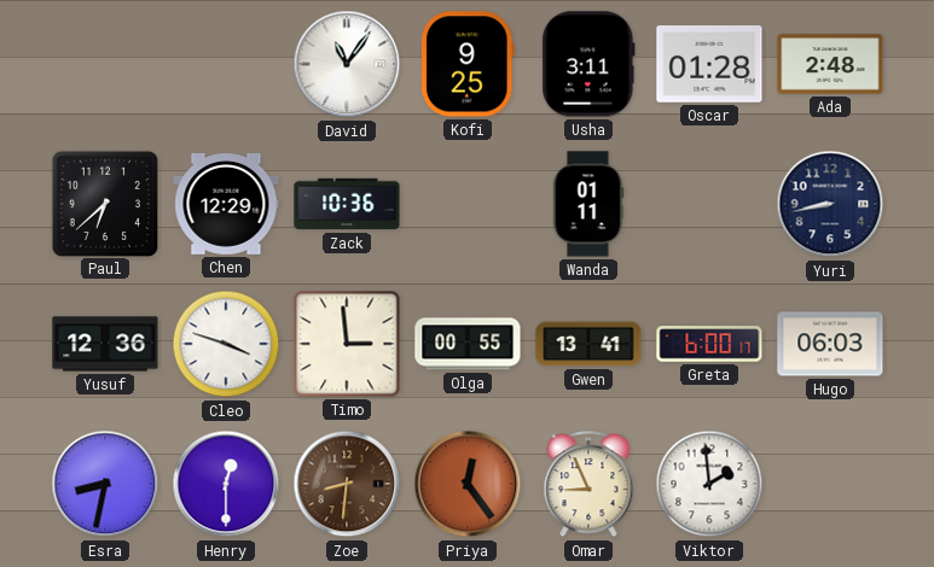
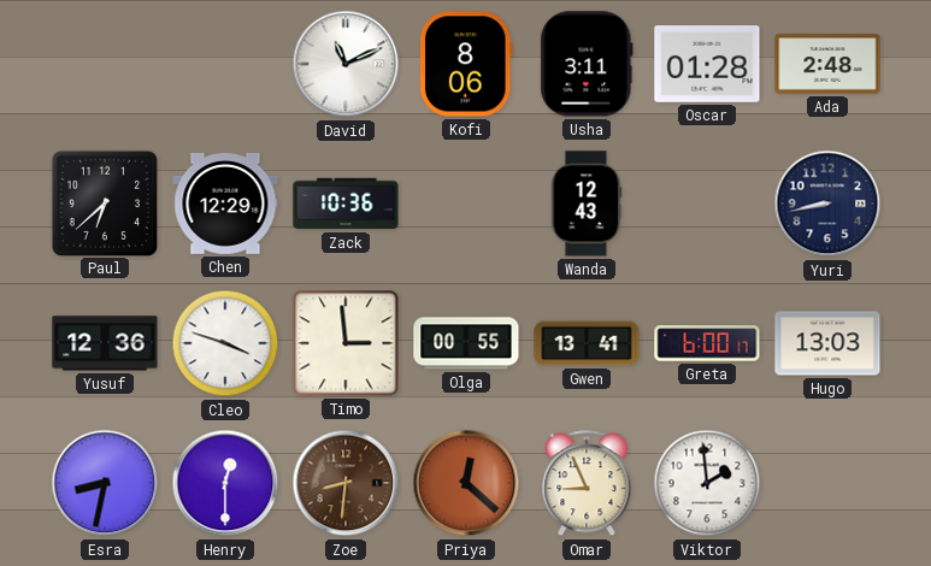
David: 11:06 -> 11:11
Kofi: 9:25 -> 8:06
Wanda: 01:11 -> 12:43
Hugo: 06:03 -> 13:03
Priya: 12:24 -> 12:22
